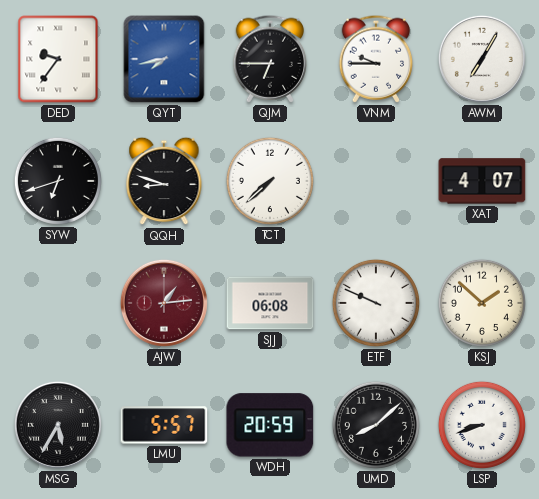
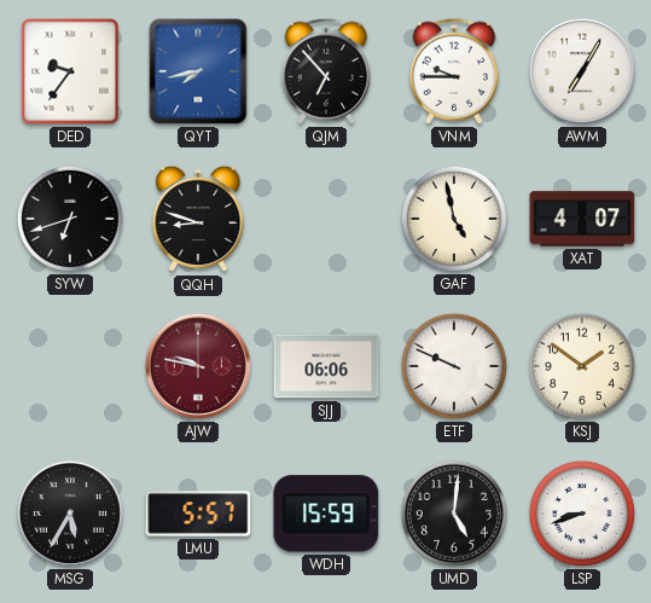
QJM: 6:45 -> 6:53
TCT: 7:38 -> none
GAF: none -> 4:58
AJW: 1:14 -> 9:47
SJJ: 06:08 -> 06:06
KSJ: 1:52 -> 1:51
WDH: 20:59 -> 15:59
UMD: 8:08 -> 5:01
